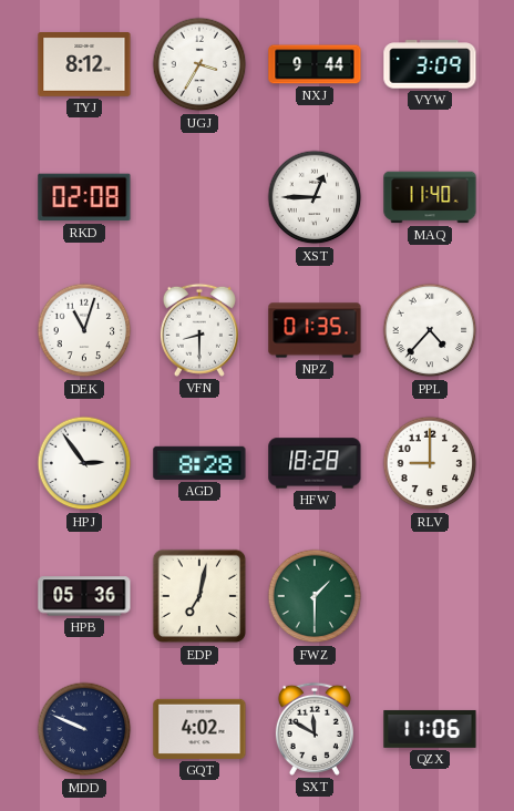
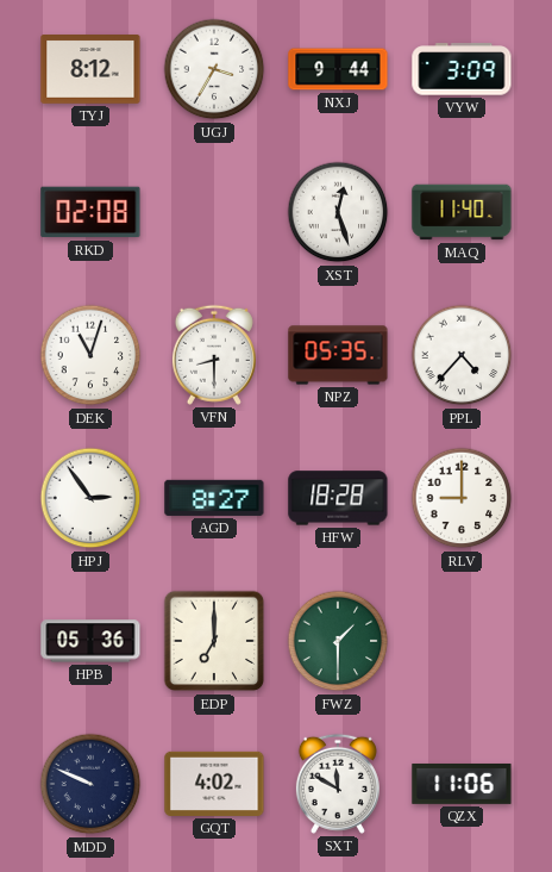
XST: 12:45 -> 12:27
NPZ: 01:35 -> 05:35
AGD: 8:28 -> 8:27
EDP: 7:02 -> 7:00
